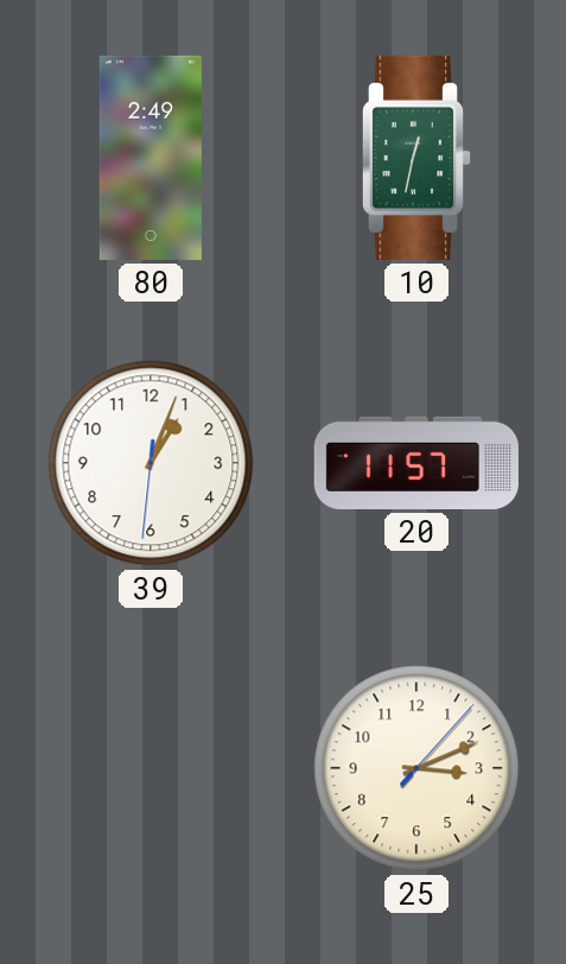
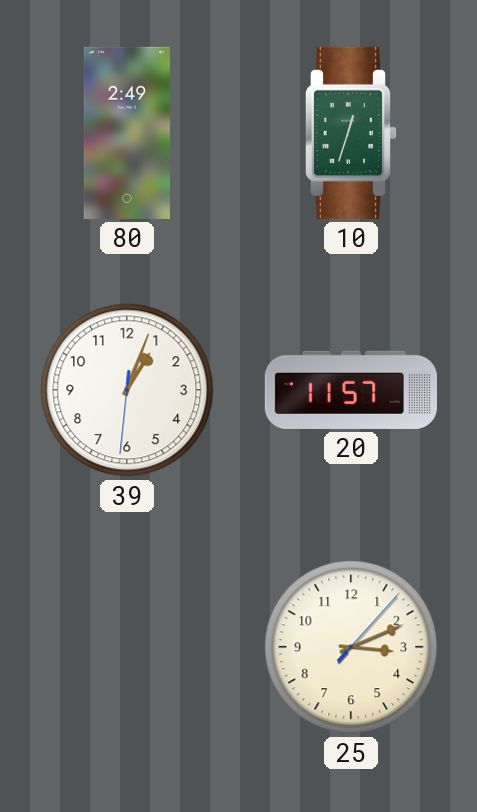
10: 12:32 -> 12:33
